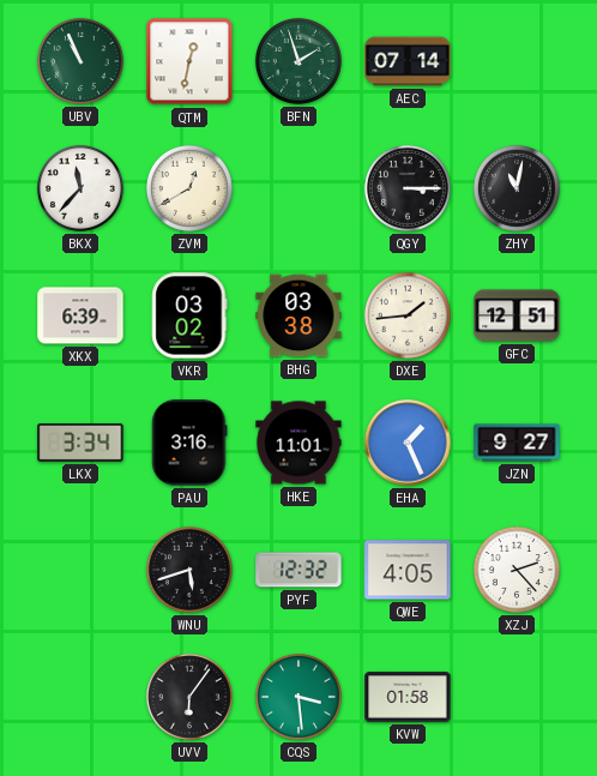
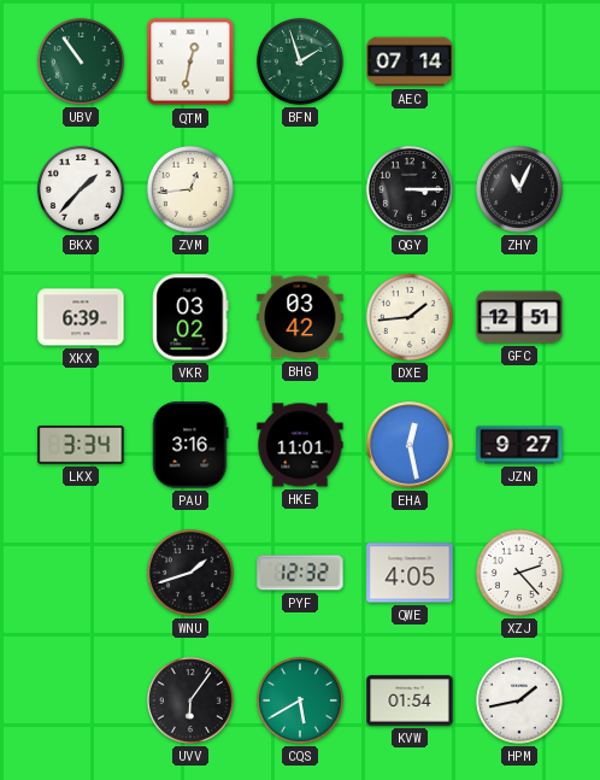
UBV: 10:56 -> 10:54
BKX: 11:37 -> 1:37
ZVM: 12:40 -> 12:44
ZHY: 11:02 -> 11:04
BHG: 03:38 -> 03:42
EHA: 1:26 -> 12:28
WNU: 5:42 -> 1:42
CQS: 3:29 -> 5:40
KVW: 01:58 -> 01:54
HPM: none -> 1:43
